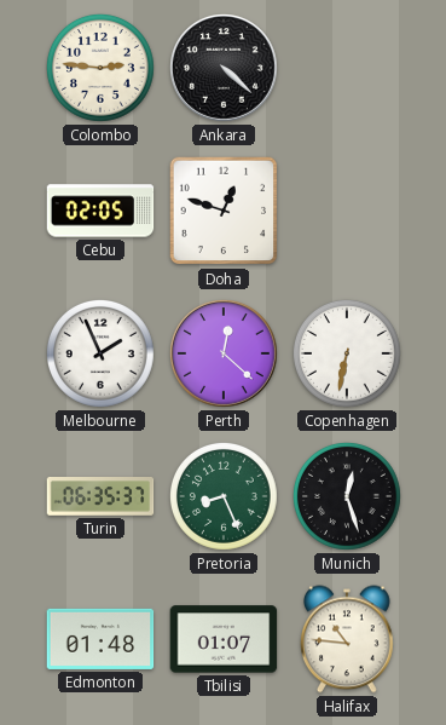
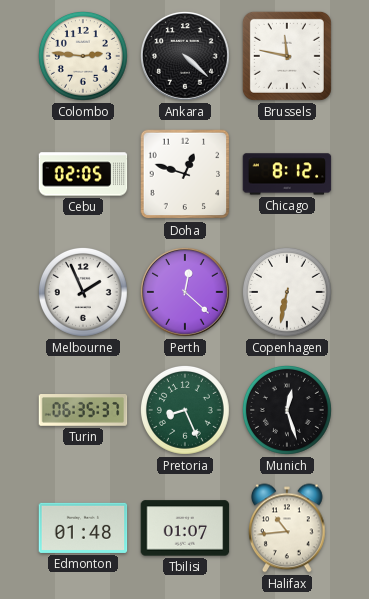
Brussels: none -> 11:47
Chicago: none -> 8:12
Halifax: 10:46 -> 10:44
